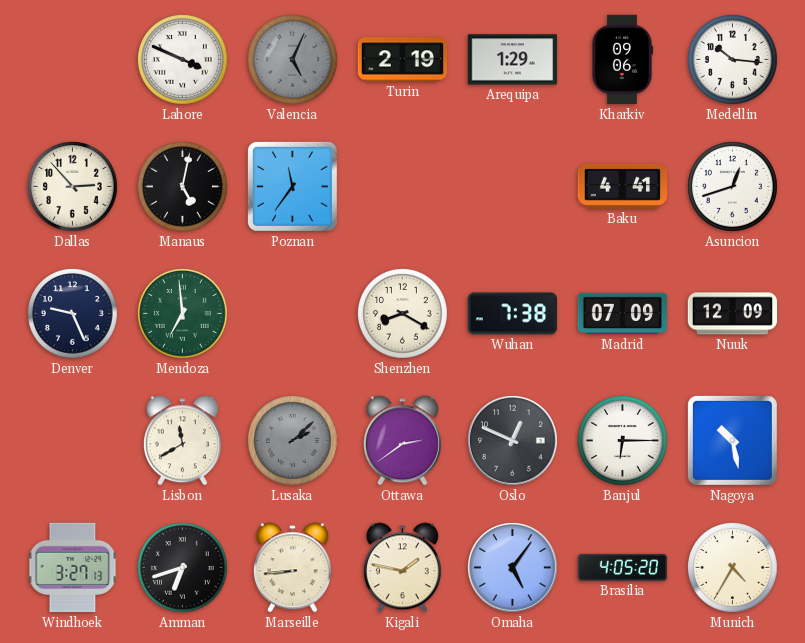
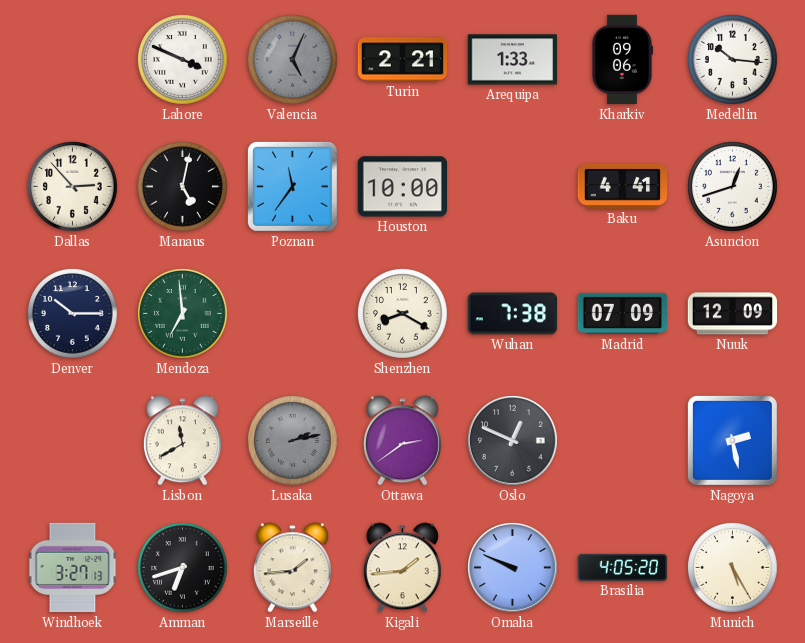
Turin: 2:19 -> 2:21
Arequipa: 1:29 -> 1:33
Houston: none -> 10:00
Denver: 9:26 -> 10:15
Lusaka: 2:08 -> 2:13
Banjul: 6:15 -> none
Nagoya: 10:28 -> 2:28
Marseille: 8:44 -> 1:44
Kigali: 1:47 -> 1:44
Omaha: 5:06 -> 9:49
Munich: 4:35 -> 5:25
